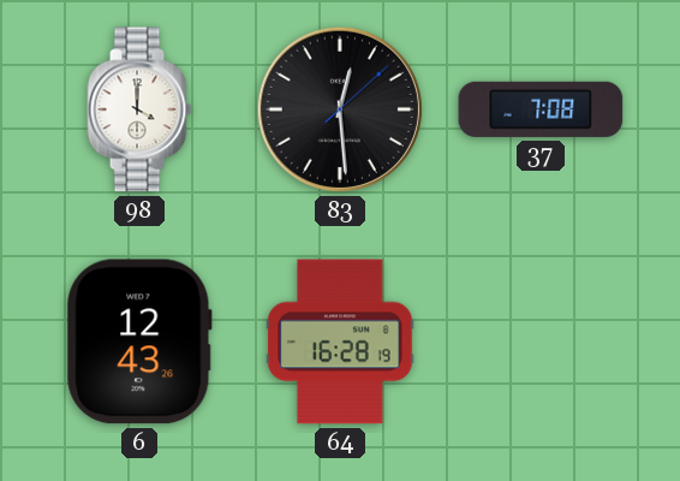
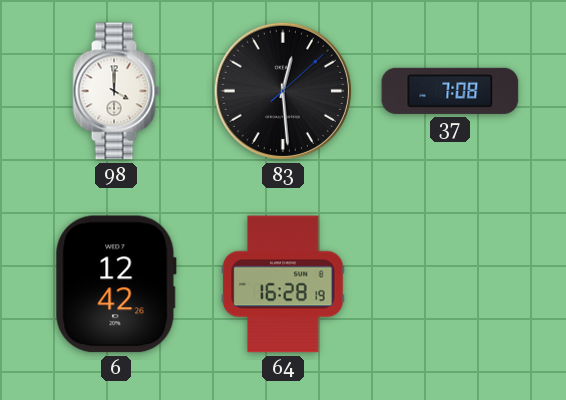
6: 12:43 -> 12:42
